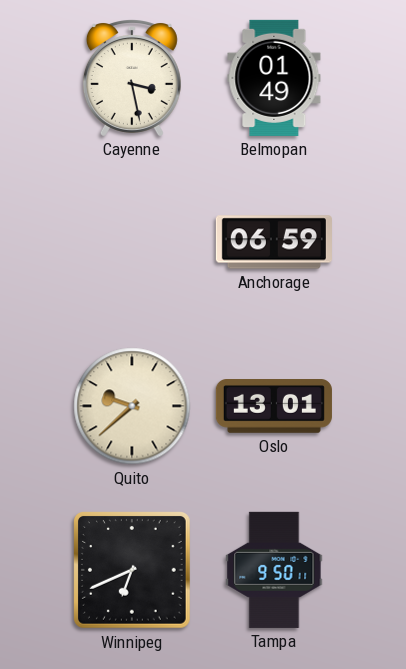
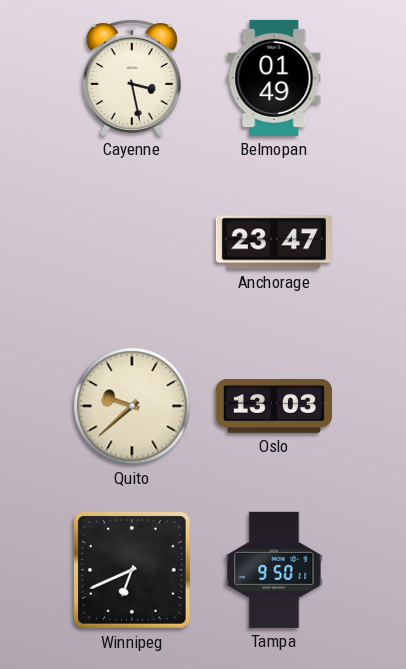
Anchorage: 06:59 -> 23:47
Oslo: 13:01 -> 13:03
